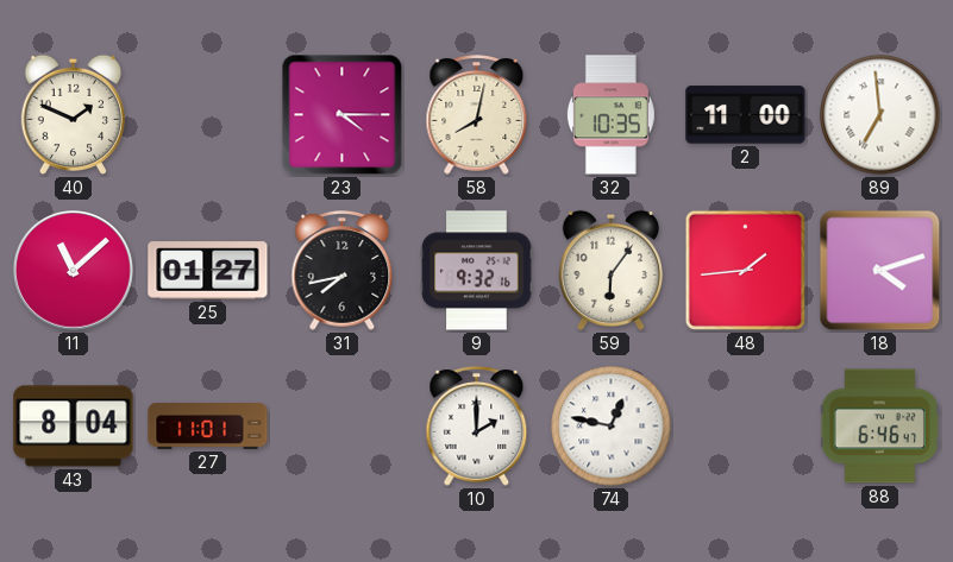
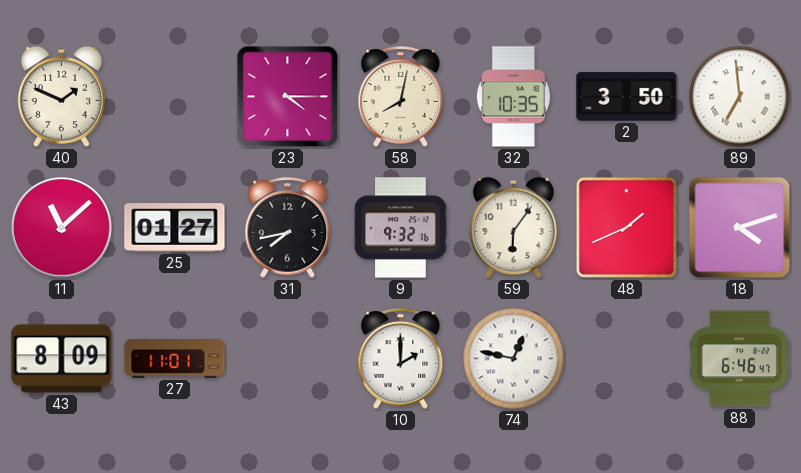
2: 11:00 -> 3:50
48: 1:44 -> 1:41
43: 8:04 -> 8:09
